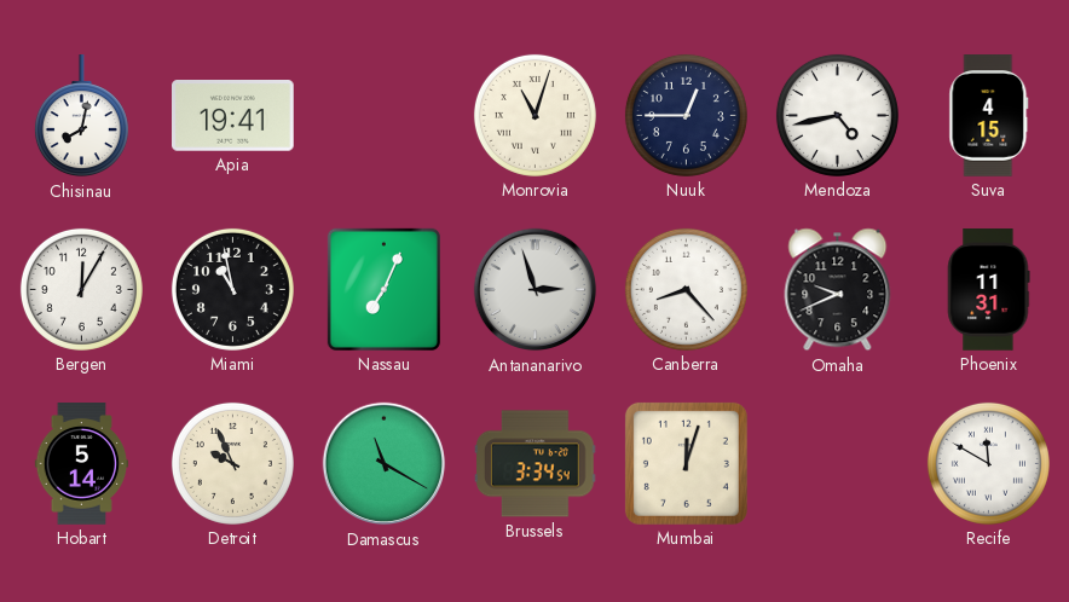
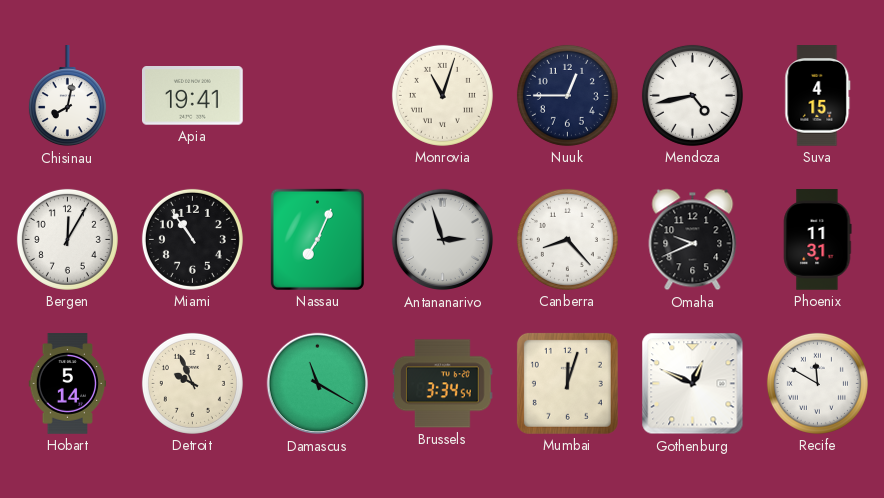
Miami: 10:58 -> 10:54
Gothenburg: none -> 12:49
